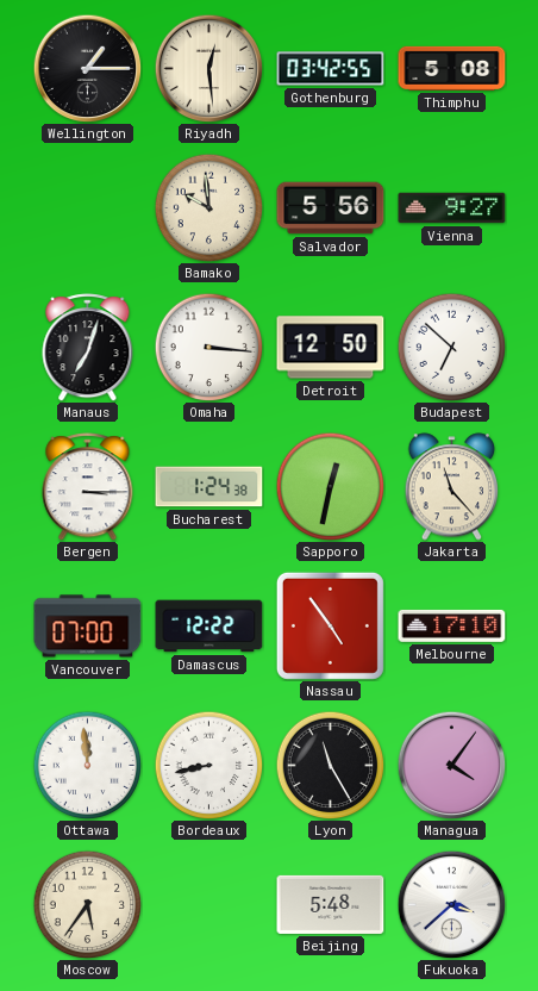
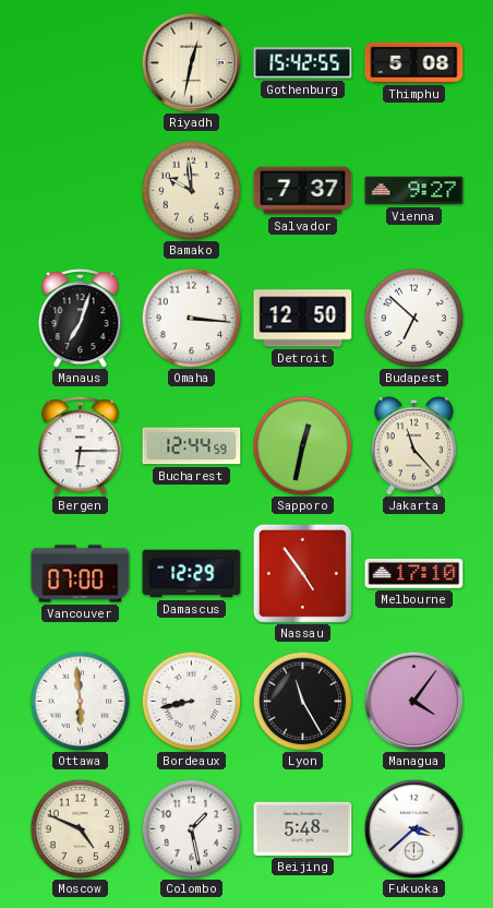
Wellington: 1:15 -> none
Riyadh: 12:29 -> 12:32
Gothenburg: 03:42 -> 15:42
Salvador: 5:56 -> 7:37
Bergen: 3:15 -> 6:15
Bucharest: 1:24 -> 12:44
Damascus: 12:22 -> 12:29
Ottawa: 11:59 -> 5:59
Moscow: 5:36 -> 4:49
Colombo: none -> 1:28
